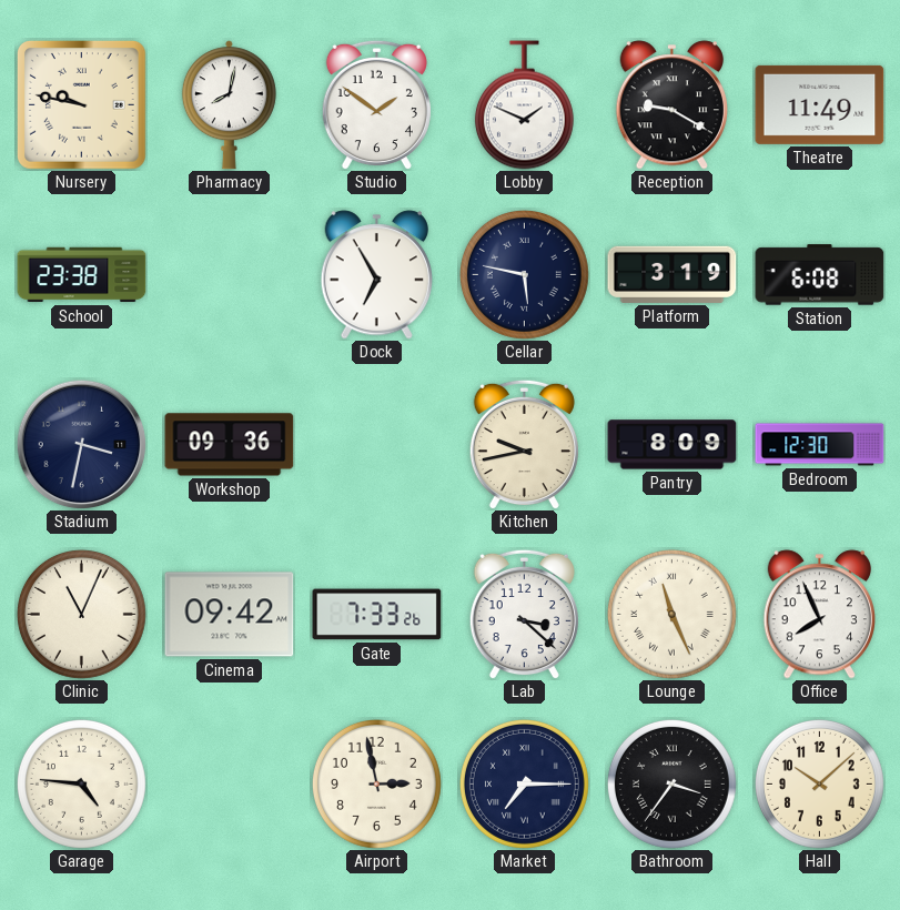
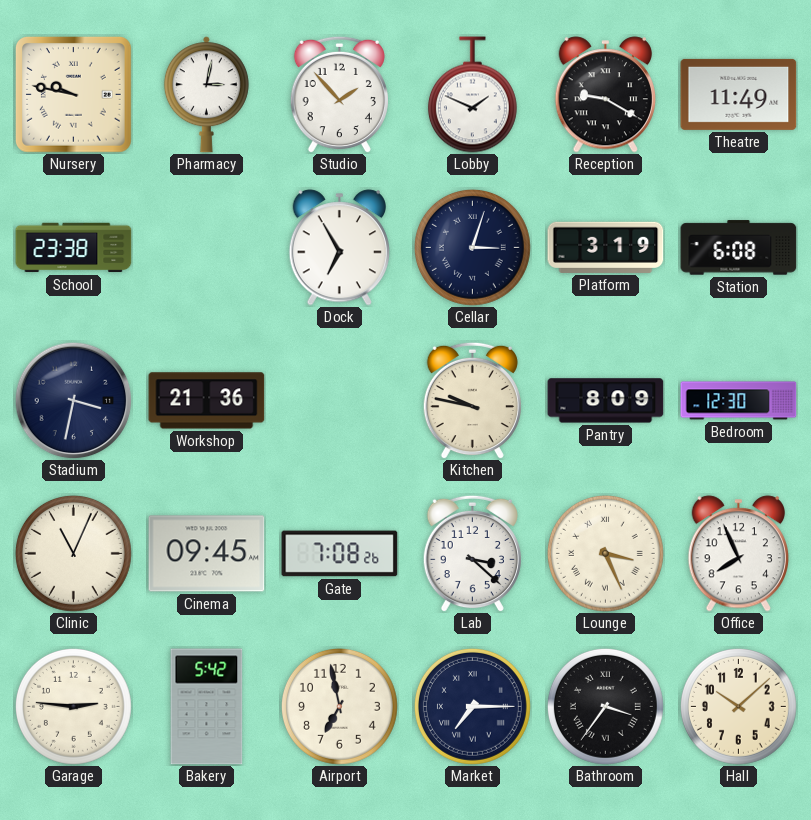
Pharmacy: 8:02 -> 3:02
Studio: 1:51 -> 1:53
Cellar: 5:47 -> 3:03
Workshop: 09:36 -> 21:36
Kitchen: 9:43 -> 9:47
Cinema: 09:42 -> 09:45
Gate: 7:33 -> 7:08
Lounge: 11:26 -> 3:26
Garage: 4:46 -> 2:46
Bakery: none -> 5:42
Airport: 2:58 -> 6:58
